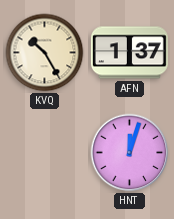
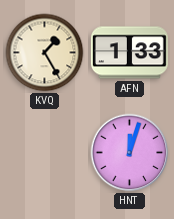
KVQ: 10:25 -> 1:25
AFN: 1:37 -> 1:33
